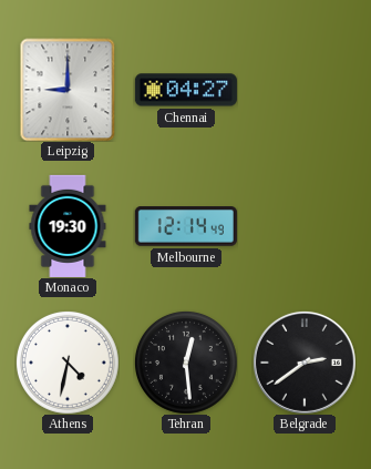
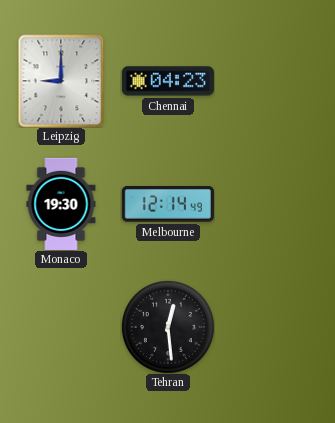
Chennai: 04:27 -> 04:23
Athens: 4:32 -> none
Belgrade: 2:39 -> none
